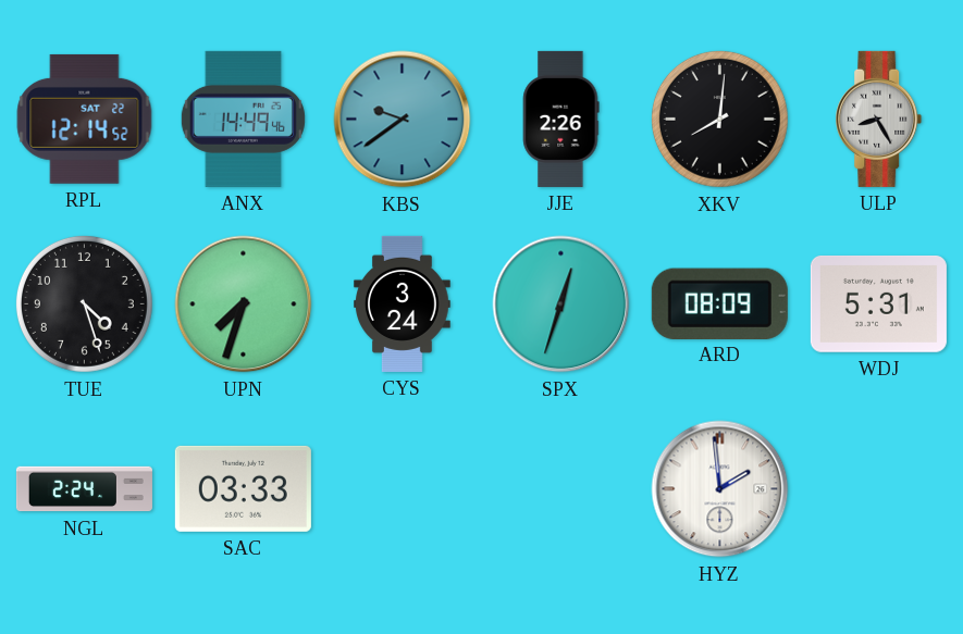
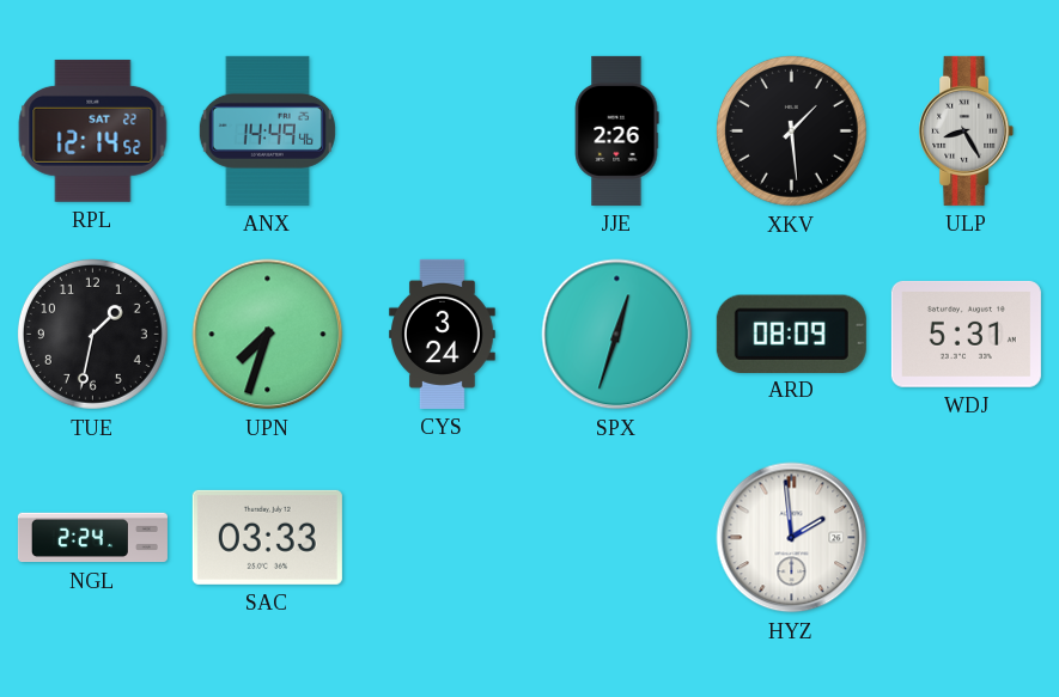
KBS: 9:39 -> none
XKV: 8:01 -> 1:29
TUE: 4:27 -> 1:32
